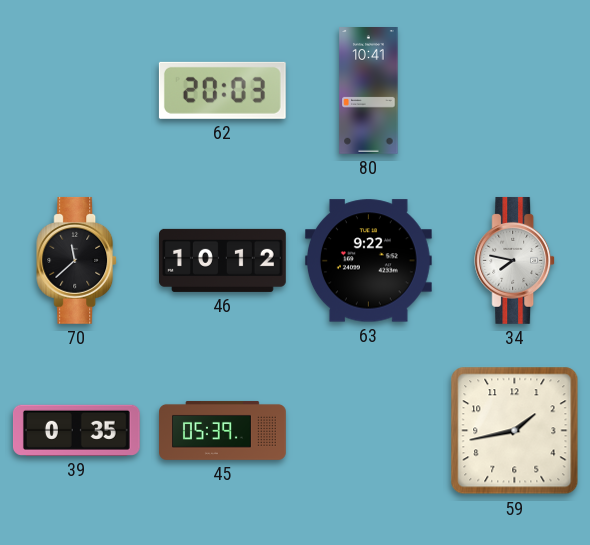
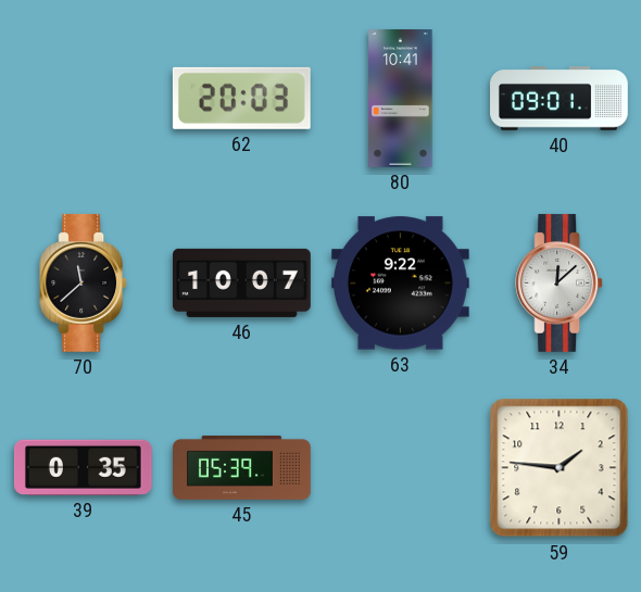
40: none -> 09:01
46: 10:12 -> 10:07
34: 7:47 -> 12:08
59: 1:43 -> 1:46
